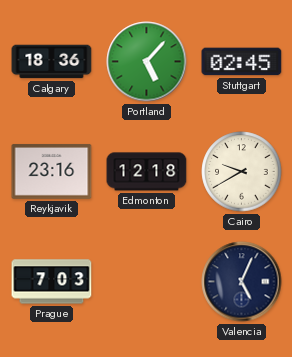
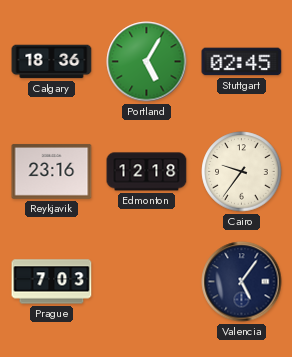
Portland: 5:07 -> 5:05
Cairo: 9:40 -> 9:36
Valencia: 5:04 -> 5:06
